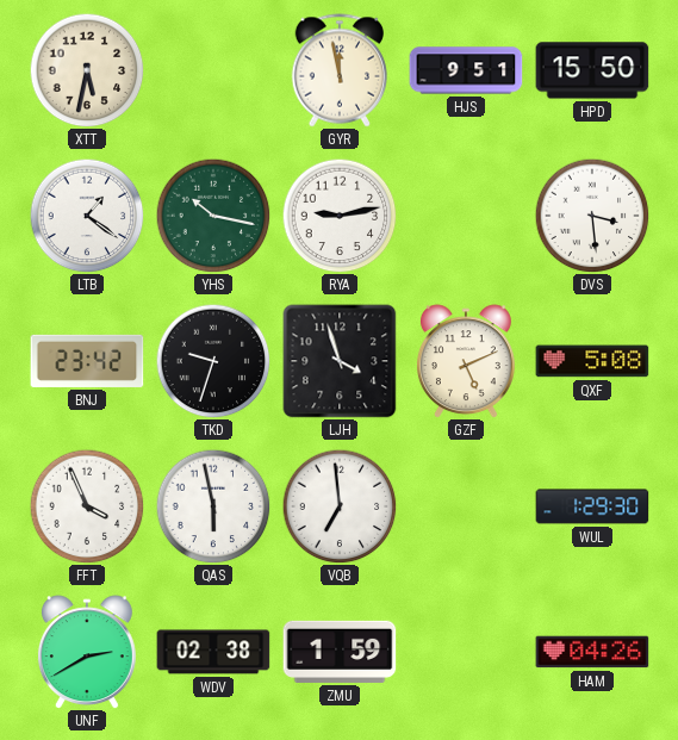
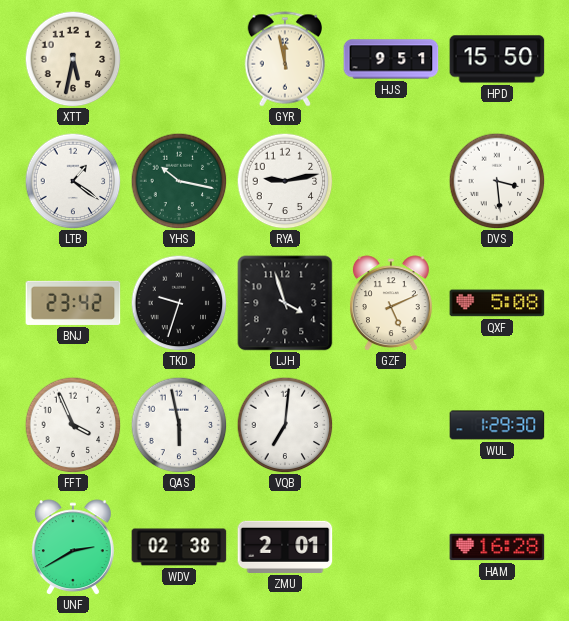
VQB: 6:59 -> 7:01
ZMU: 1:59 -> 2:01
HAM: 04:26 -> 16:28
